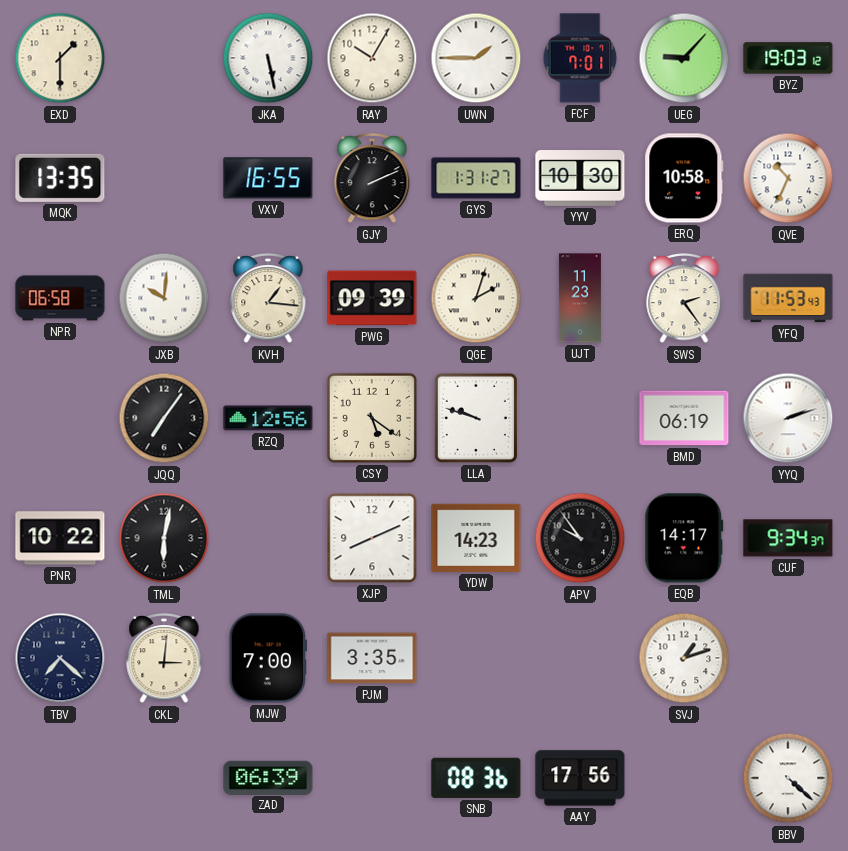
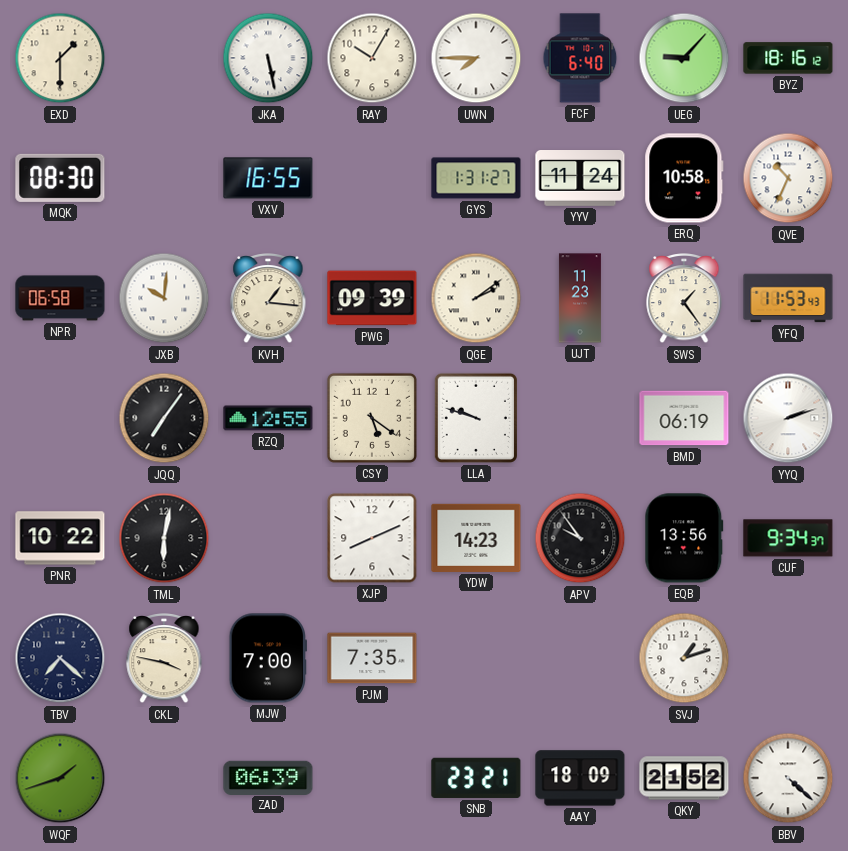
UWN: 1:45 -> 7:45
FCF: 7:01 -> 6:40
BYZ: 19:03 -> 18:16
MQK: 13:35 -> 08:30
GJY: 2:11 -> none
YYV: 10:30 -> 11:24
QGE: 2:03 -> 2:09
SWS: 2:24 -> 1:24
RZQ: 12:56 -> 12:55
EQB: 14:17 -> 13:56
CKL: 3:01 -> 3:47
PJM: 3:35 -> 7:35
WQF: none -> 1:42
SNB: 08:36 -> 23:21
AAY: 17:56 -> 18:09
QKY: none -> 21:52
